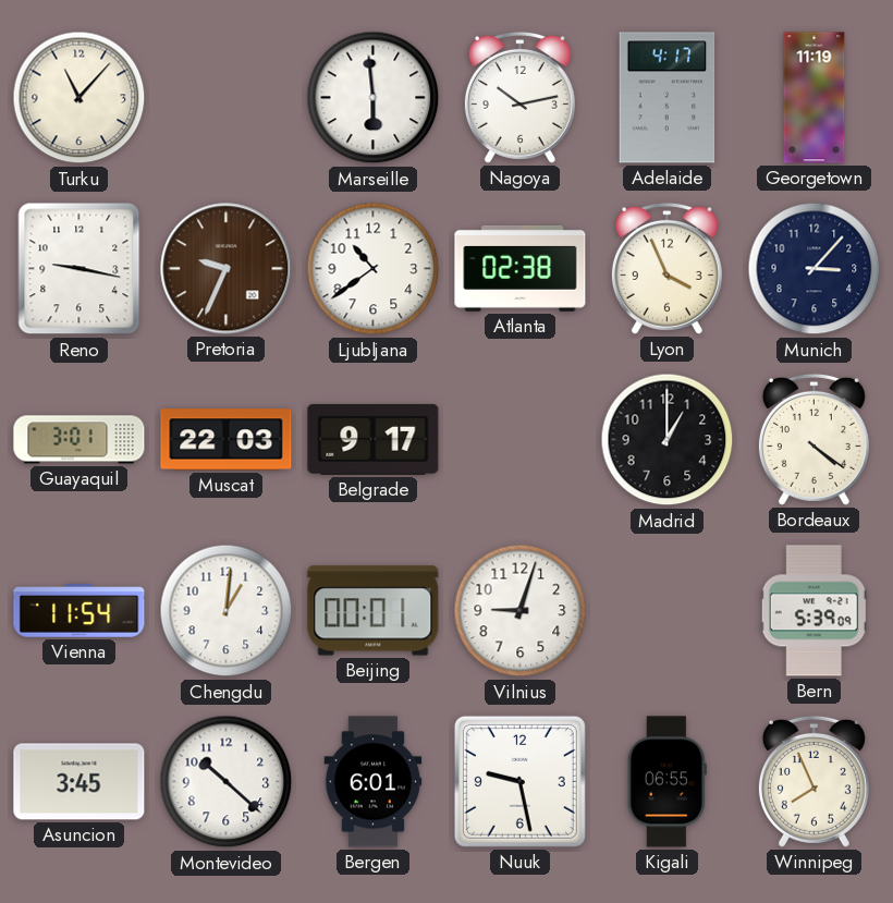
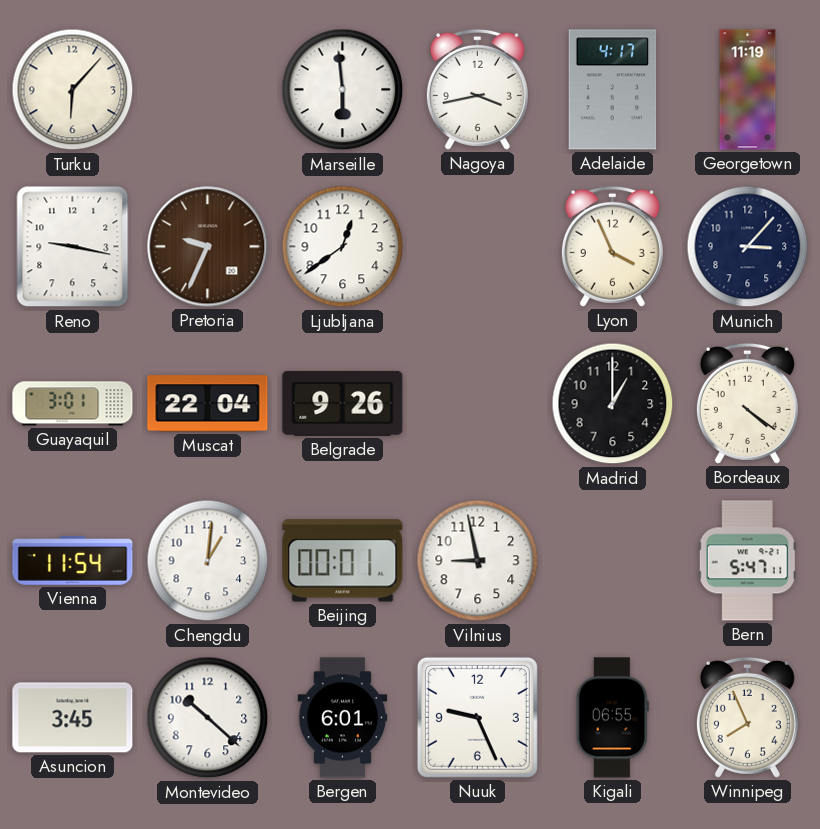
Turku: 11:07 -> 6:07
Nagoya: 10:13 -> 3:43
Ljubljana: 10:39 -> 12:39
Atlanta: 02:38 -> none
Muscat: 22:03 -> 22:04
Belgrade: 9:17 -> 9:26
Vilnius: 9:03 -> 8:58
Bern: 5:39 -> 5:47
Nuuk: 9:28 -> 9:26
